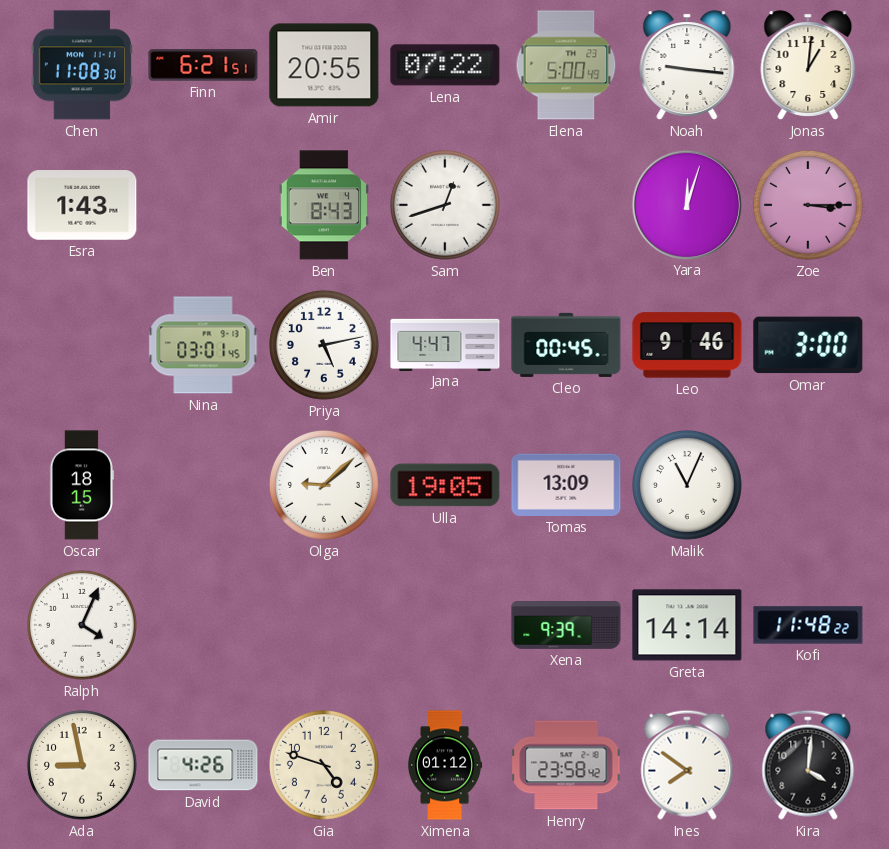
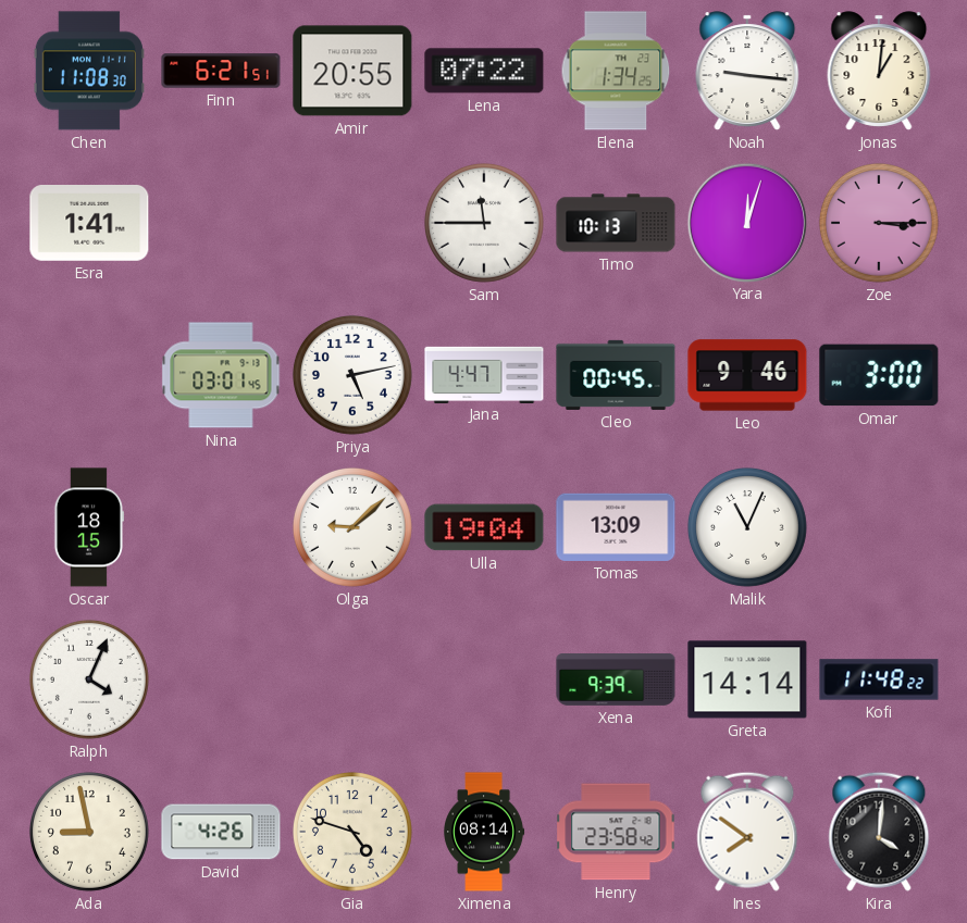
Elena: 5:00 -> 1:34
Esra: 1:43 -> 1:41
Ben: 8:43 -> none
Sam: 12:42 -> 11:45
Timo: none -> 10:13
Ulla: 19:05 -> 19:04
Ximena: 01:12 -> 08:14
